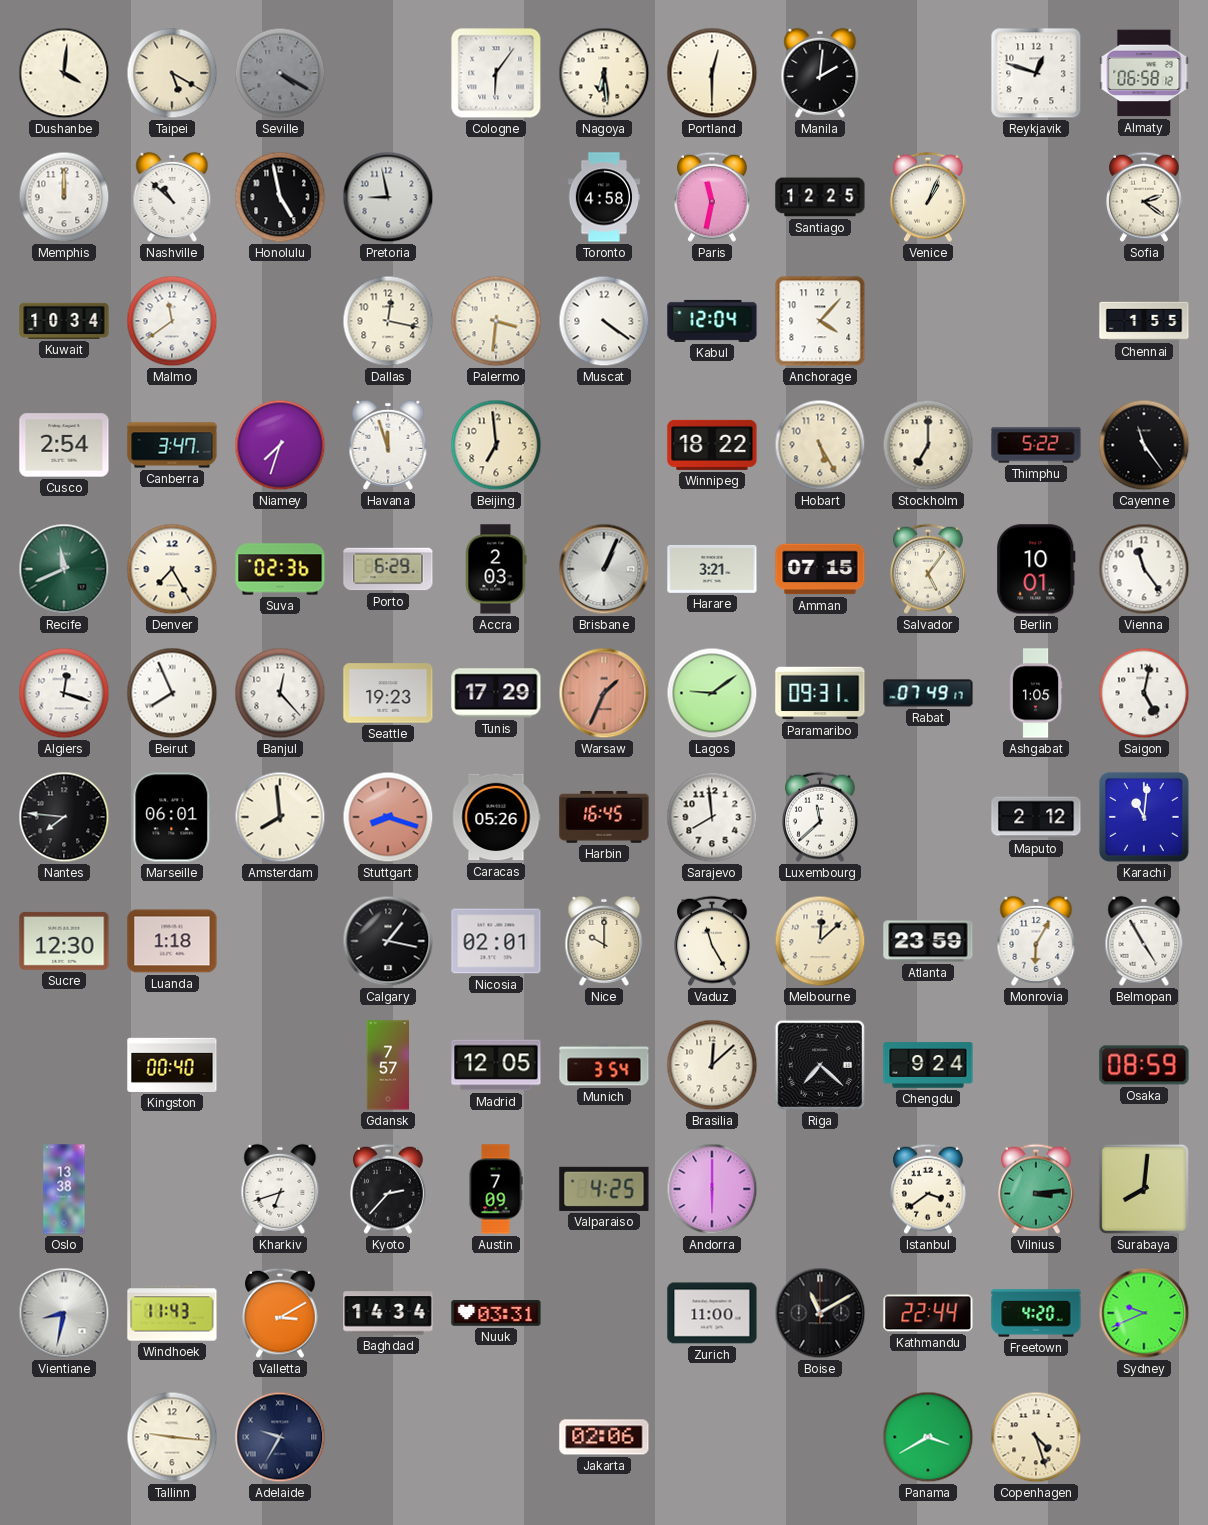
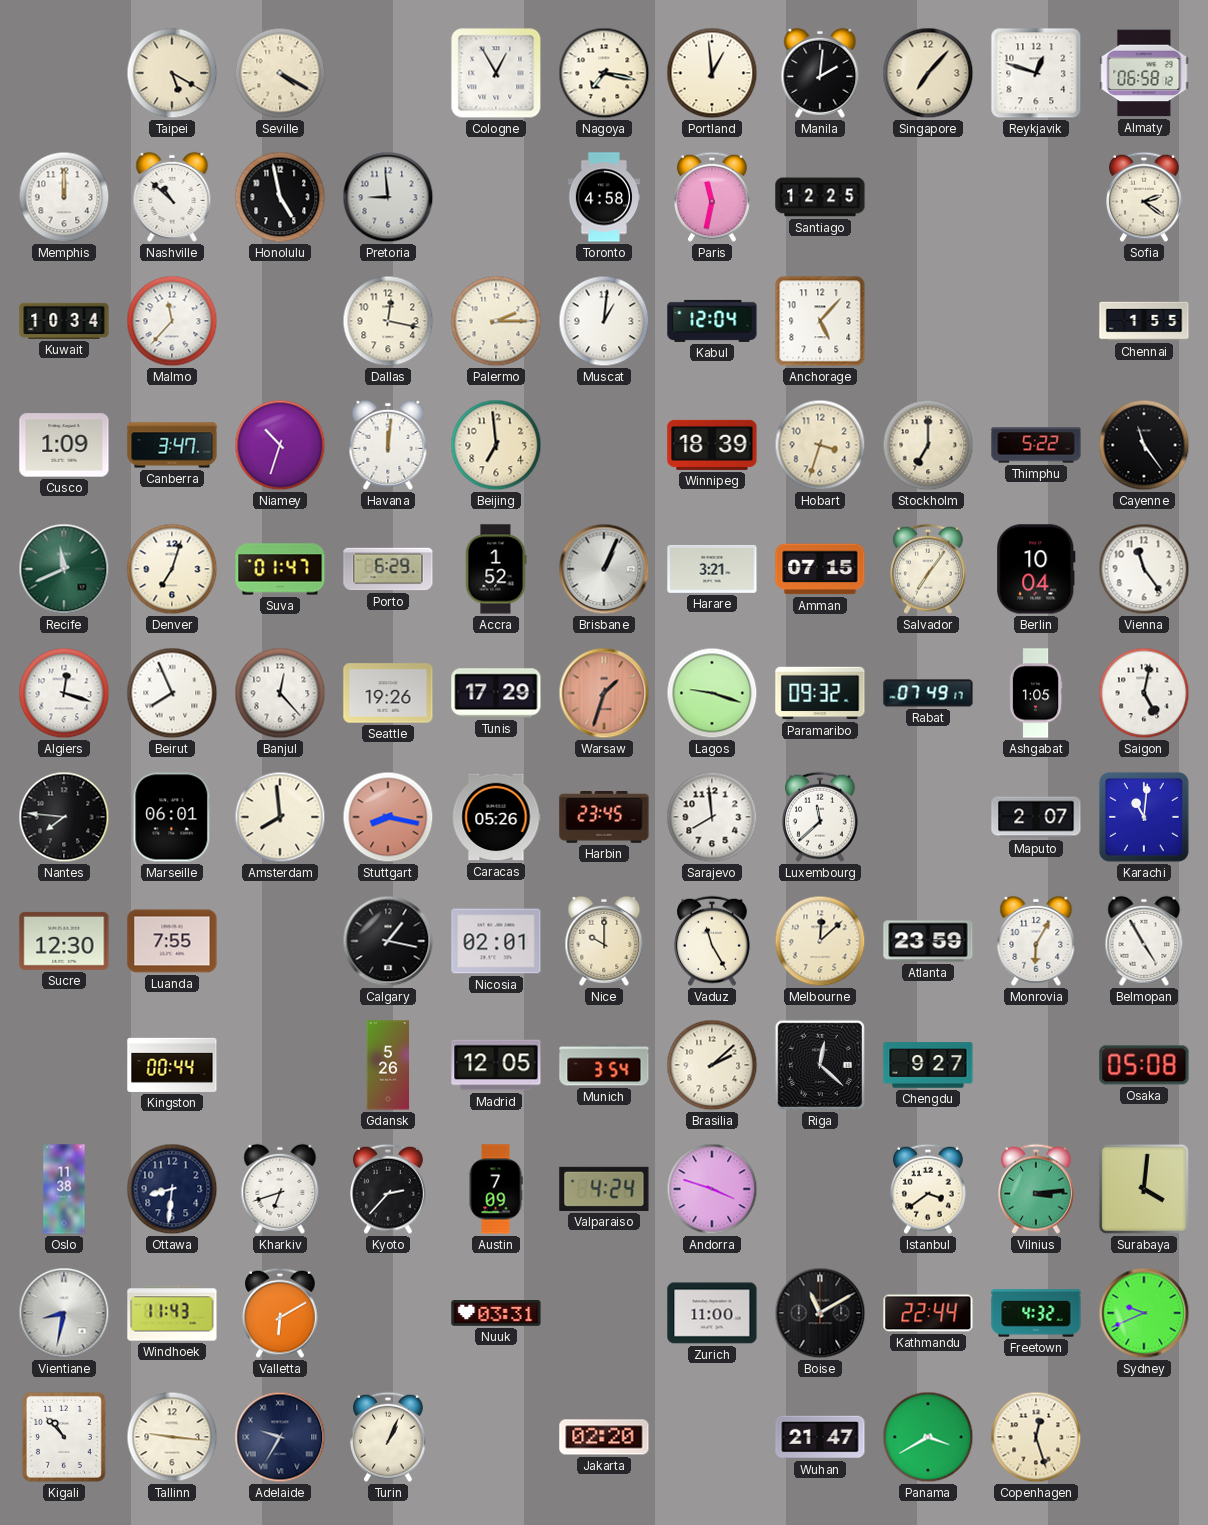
Dushanbe: 4:01 -> none
Seville dial: grey -> cream
Cologne: 6:06 -> 12:55
Nagoya: 6:29 -> 7:17
Portland: 12:30 -> 12:59
Singapore: none -> 7:07
Pretoria: 8:58 -> 8:59
Venice: 1:04 -> none
Malmo: 11:39 -> 11:37
Palermo: 3:31 -> 2:15
Muscat: 4:21 -> 1:01
Anchorage: 4:07 -> 5:07
Cusco: 2:54 -> 1:09
Niamey: 7:33 -> 10:33
Havana: 11:57 -> 12:01
Winnipeg: 18:22 -> 18:39
Hobart: 5:25 -> 3:33
Denver: 7:25 -> 7:03
Suva: 02:36 -> 01:47
Accra: 2:03 -> 1:52
Salvador: 5:06 -> 7:06
Berlin: 10:01 -> 10:04
Seattle: 19:23 -> 19:26
Warsaw: 1:34 -> 1:33
Lagos: 9:09 -> 9:18
Paramaribo: 09:31 -> 09:32
Stuttgart: 8:18 -> 8:17
Harbin: 16:45 -> 23:45
Maputo: 2:12 -> 2:07
Luanda: 1:18 -> 7:55
Kingston: 00:40 -> 00:44
Gdansk: 7:57 -> 5:26
Brasilia: 12:08 -> 2:08
Riga: 7:22 -> 12:22
Chengdu: 9:24 -> 9:27
Osaka: 08:59 -> 05:08
Oslo: 13:38 -> 11:38
Ottawa: none -> 8:31
Valparaiso: 4:25 -> 4:24
Andorra: 6:00 -> 3:48
Surabaya: 8:01 -> 4:01
Valletta: 3:10 -> 6:10
Baghdad: 14:34 -> none
Freetown: 4:20 -> 4:32
Kigali: none -> 10:53
Turin: none -> 1:04
Jakarta: 02:06 -> 02:20
Wuhan: none -> 21:47
Copenhagen: 4:27 -> 12:27
